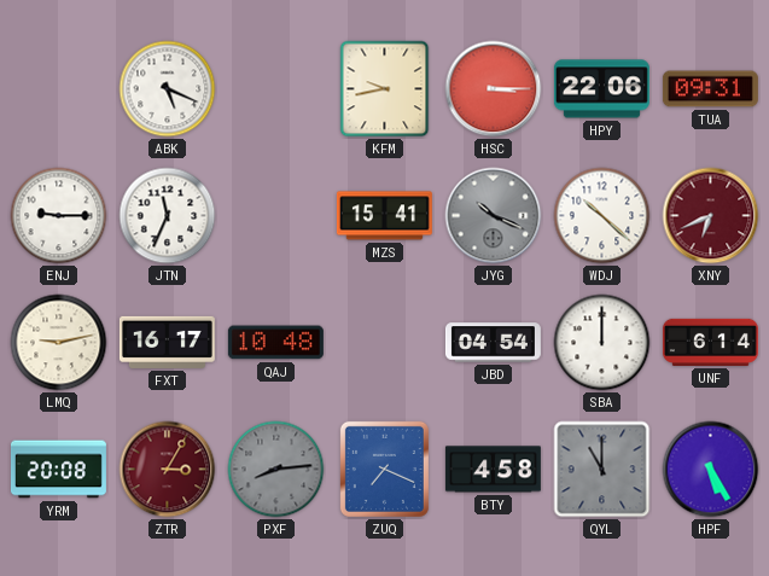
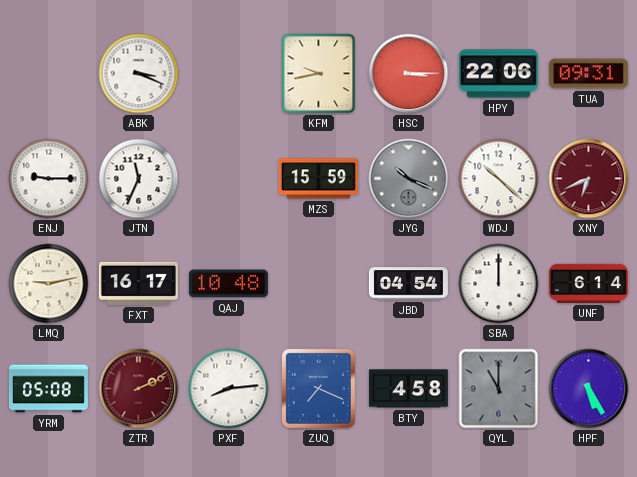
ABK: 5:19 -> 3:19
MZS: 15:41 -> 15:59
YRM: 20:08 -> 05:08
ZTR: 3:05 -> 2:11
PXF dial: grey -> white
